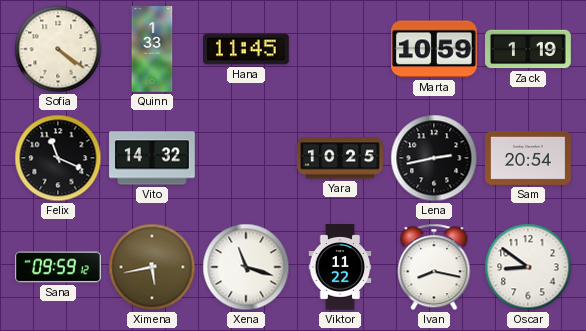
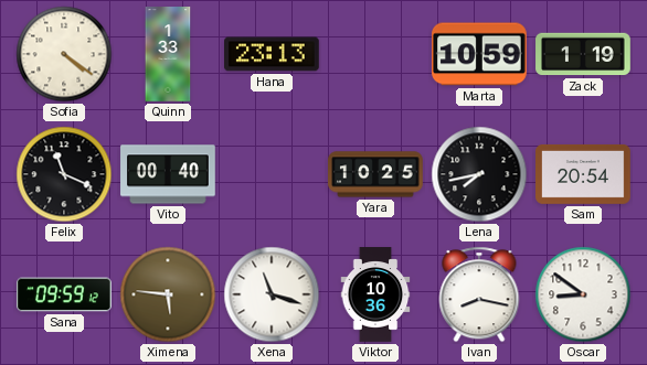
Hana: 11:45 -> 23:13
Vito: 14:32 -> 00:40
Lena: 2:43 -> 7:43
Ximena: 5:43 -> 5:46
Viktor: 11:22 -> 10:36
